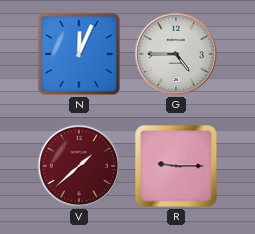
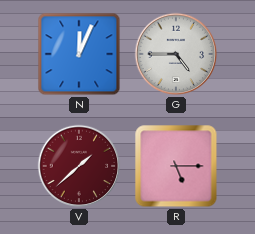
R: 9:15 -> 5:15
